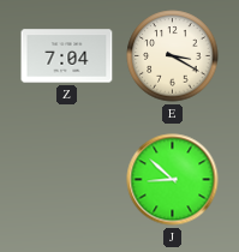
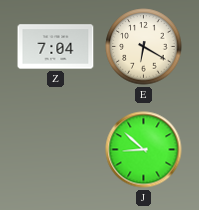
E: 3:20 -> 6:20
